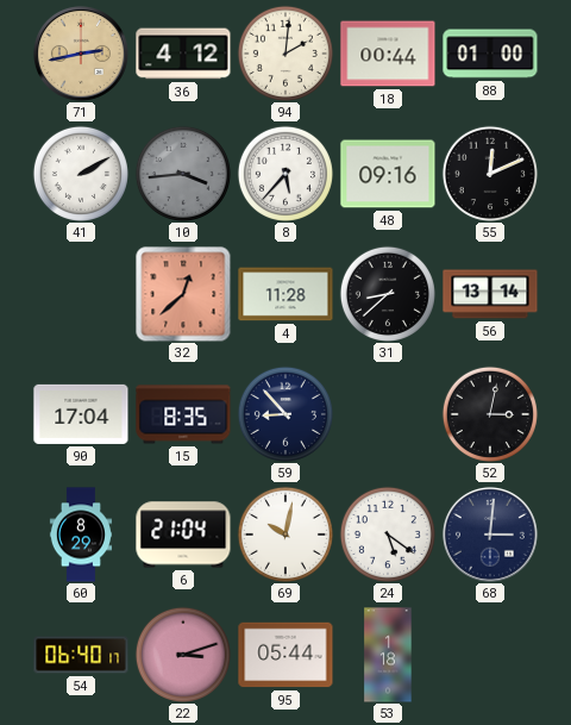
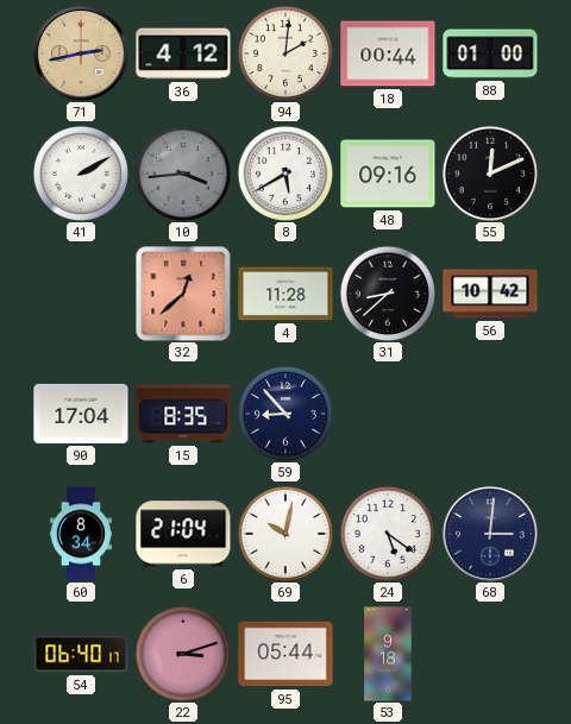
8: 5:37 -> 5:40
56: 13:14 -> 10:42
52: 3:02 -> none
60: 8:29 -> 8:34
53: 1:18 -> 9:18
